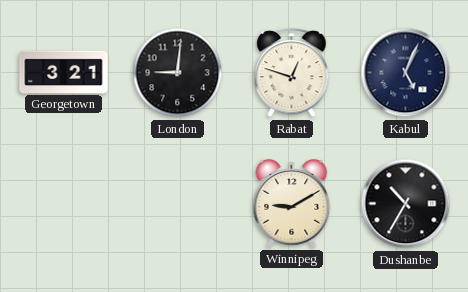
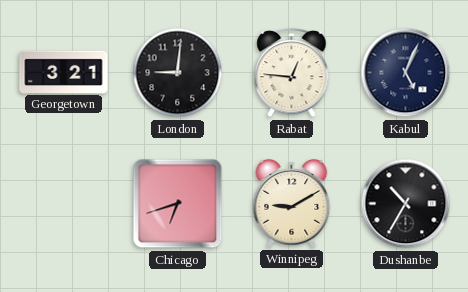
Rabat: 12:48 -> 12:46
Chicago: none -> 6:42
